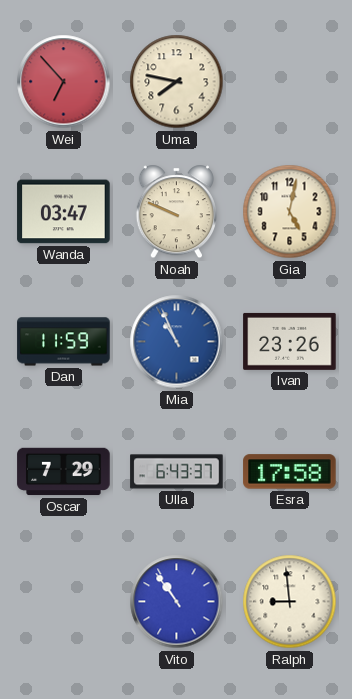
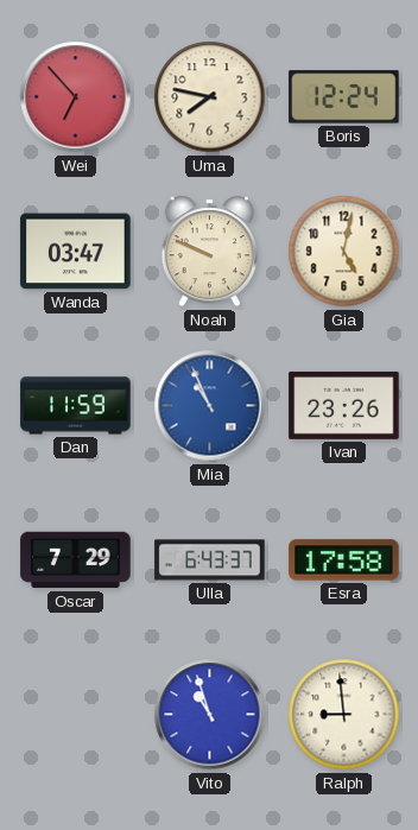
Boris: none -> 12:24
Vito: 10:54 -> 10:57
